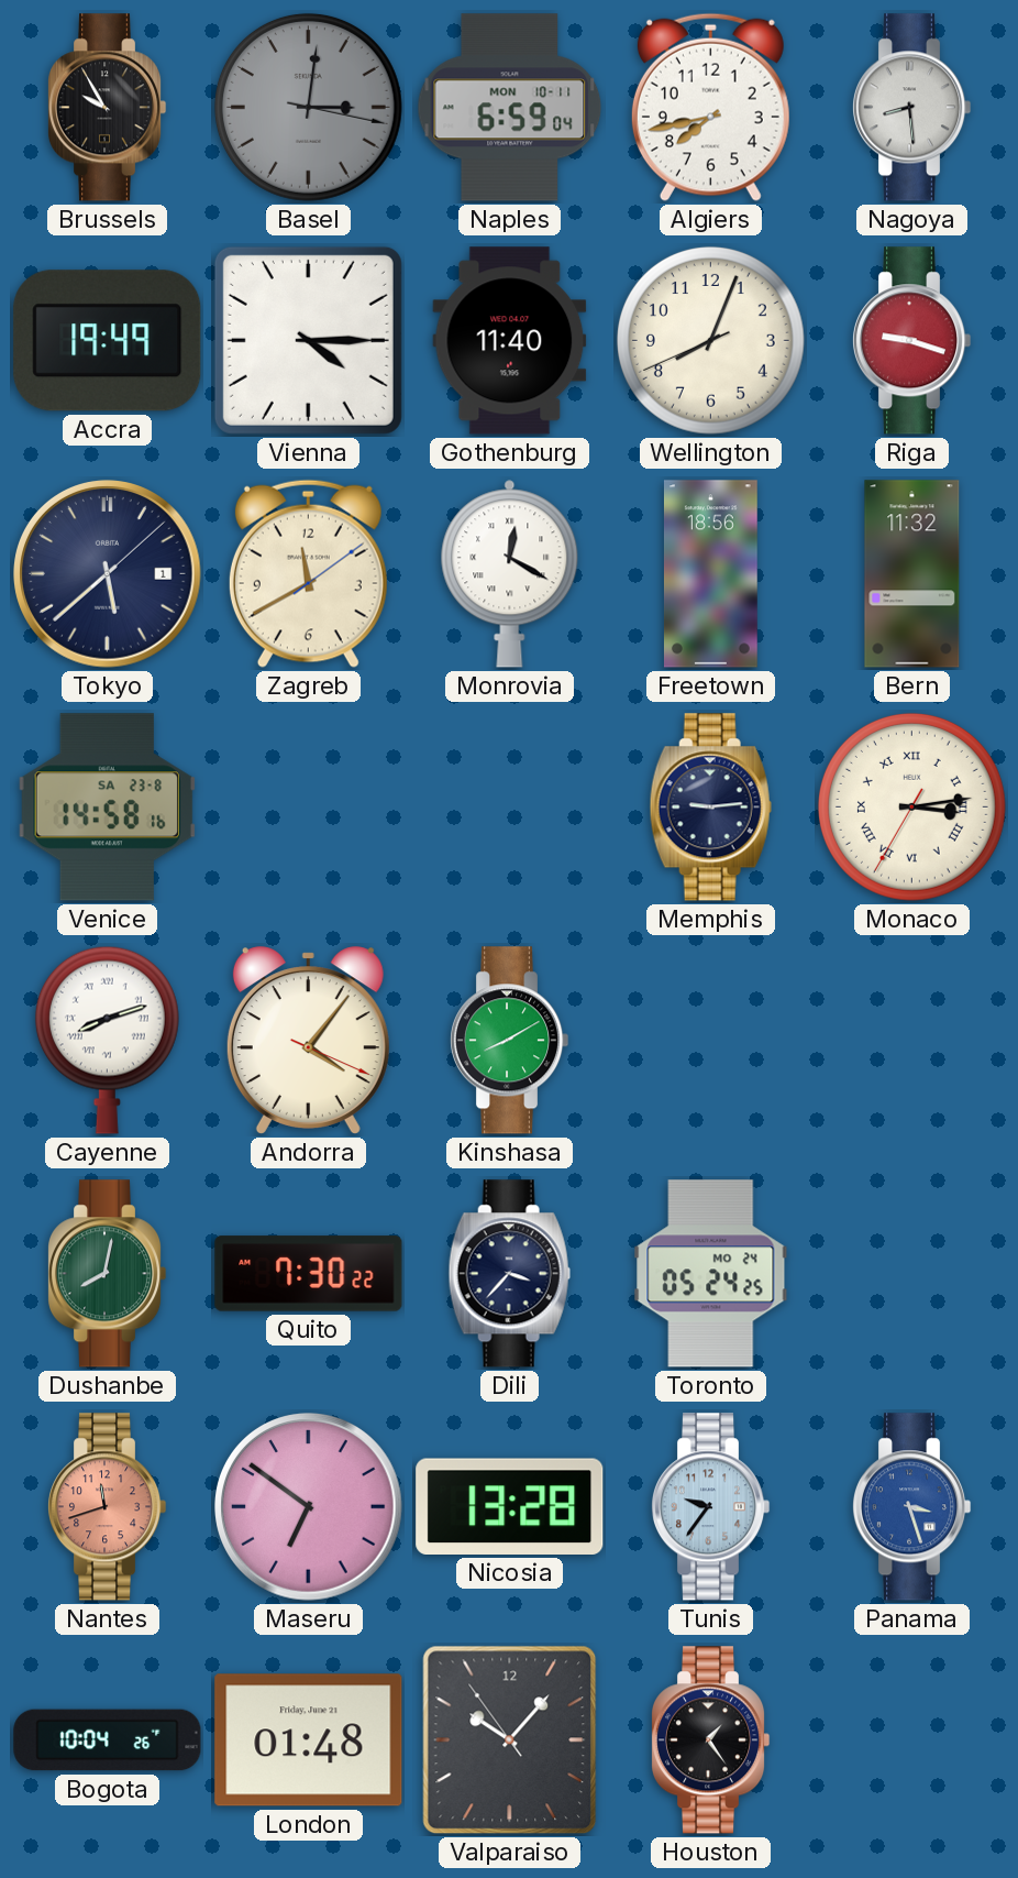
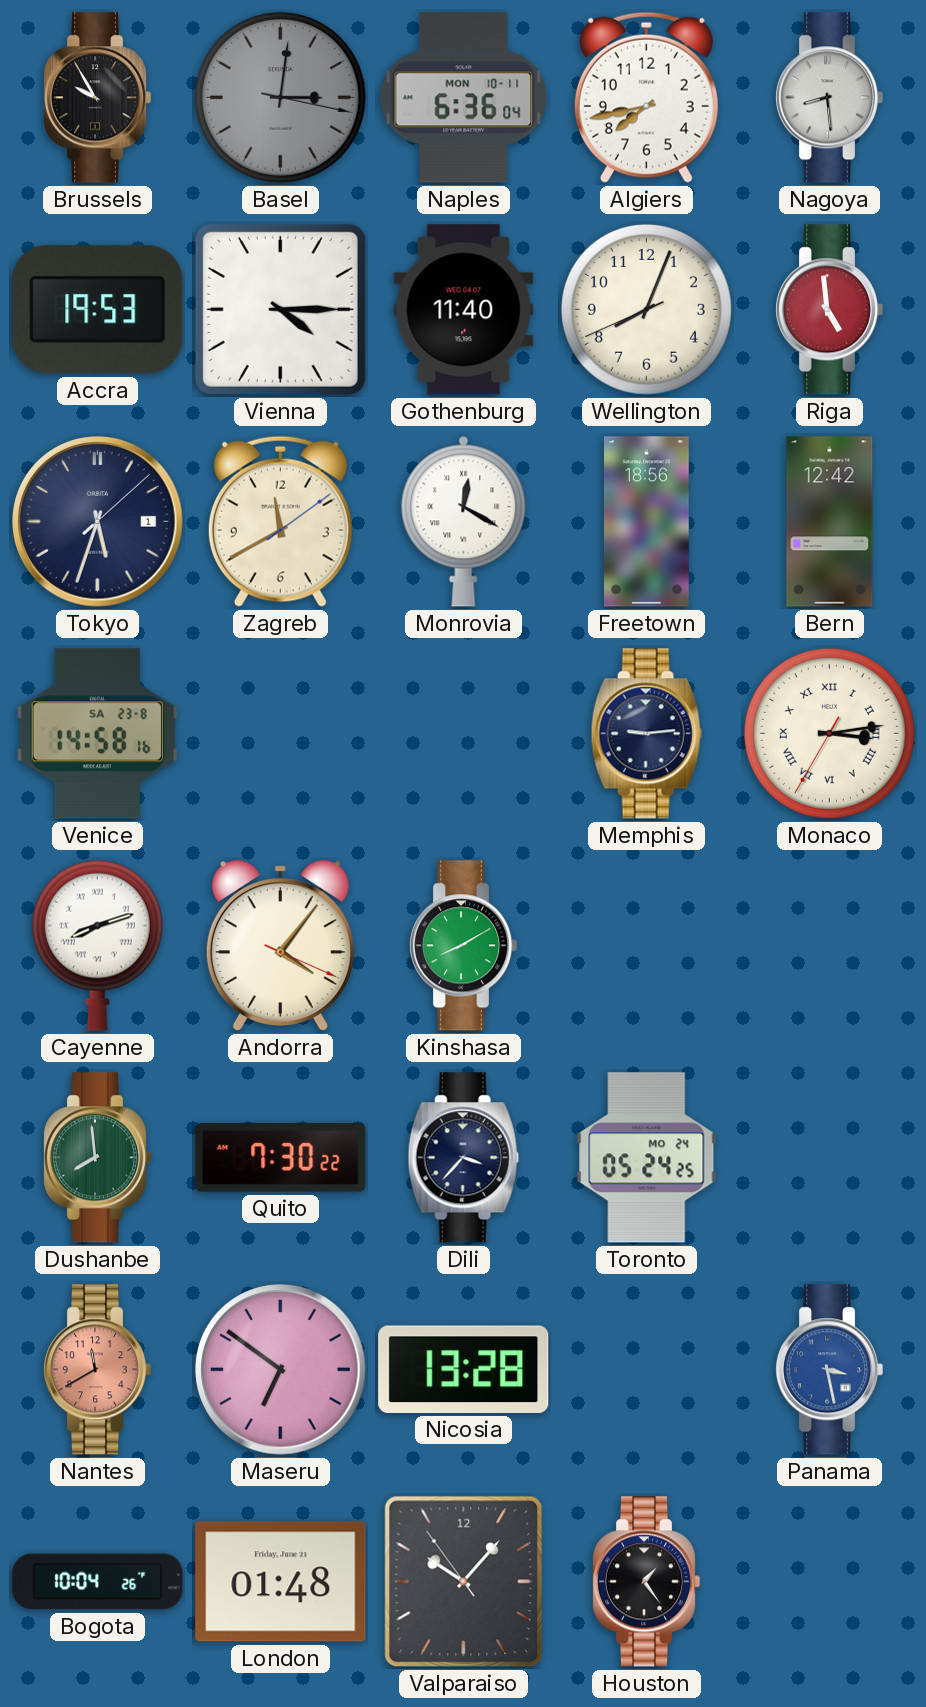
Naples: 6:59 -> 6:36
Accra: 19:49 -> 19:53
Riga: 9:18 -> 4:59
Tokyo: 5:38 -> 5:33
Bern: 11:32 -> 12:42
Dushanbe: 8:02 -> 7:59
Nantes: 11:42 -> 11:40
Tunis: 9:36 -> none
Panama: 3:27 -> 3:28
